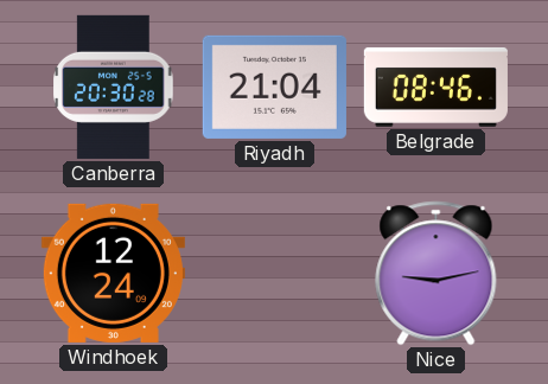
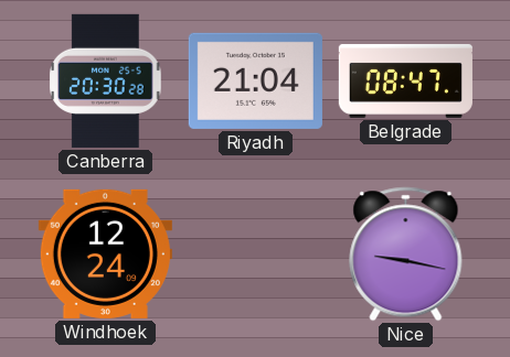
Belgrade: 08:46 -> 08:47
Nice: 9:13 -> 9:17
